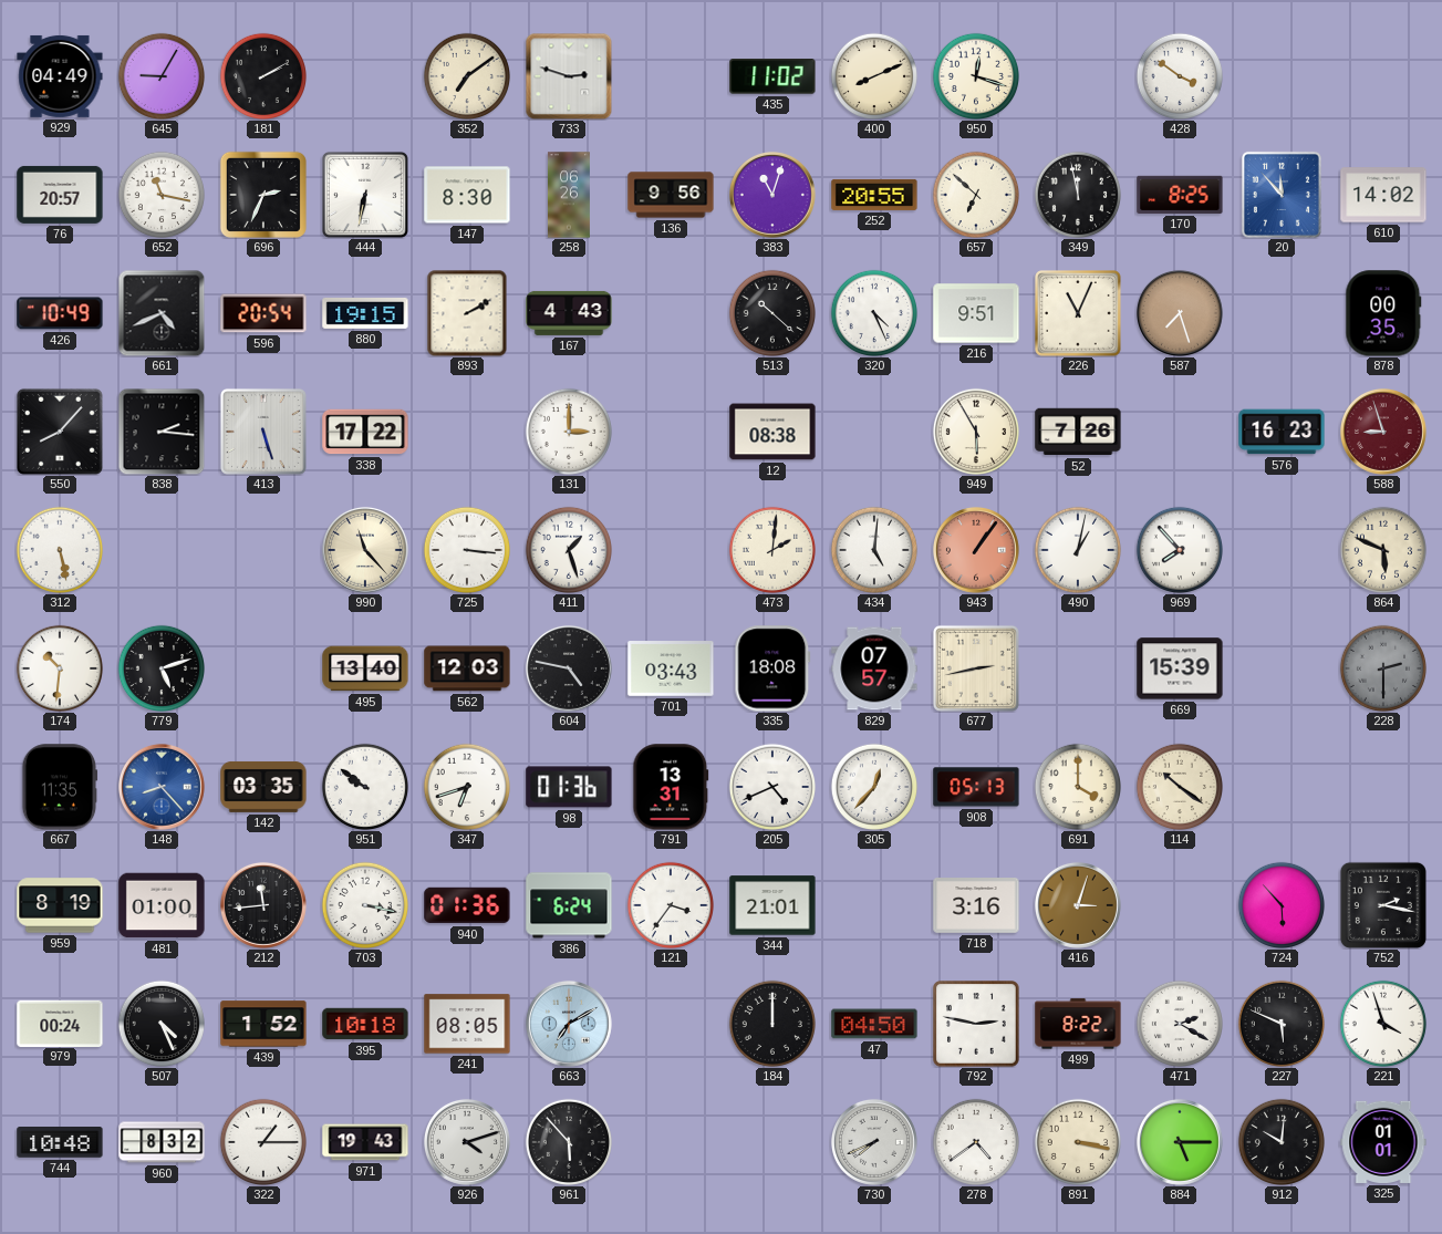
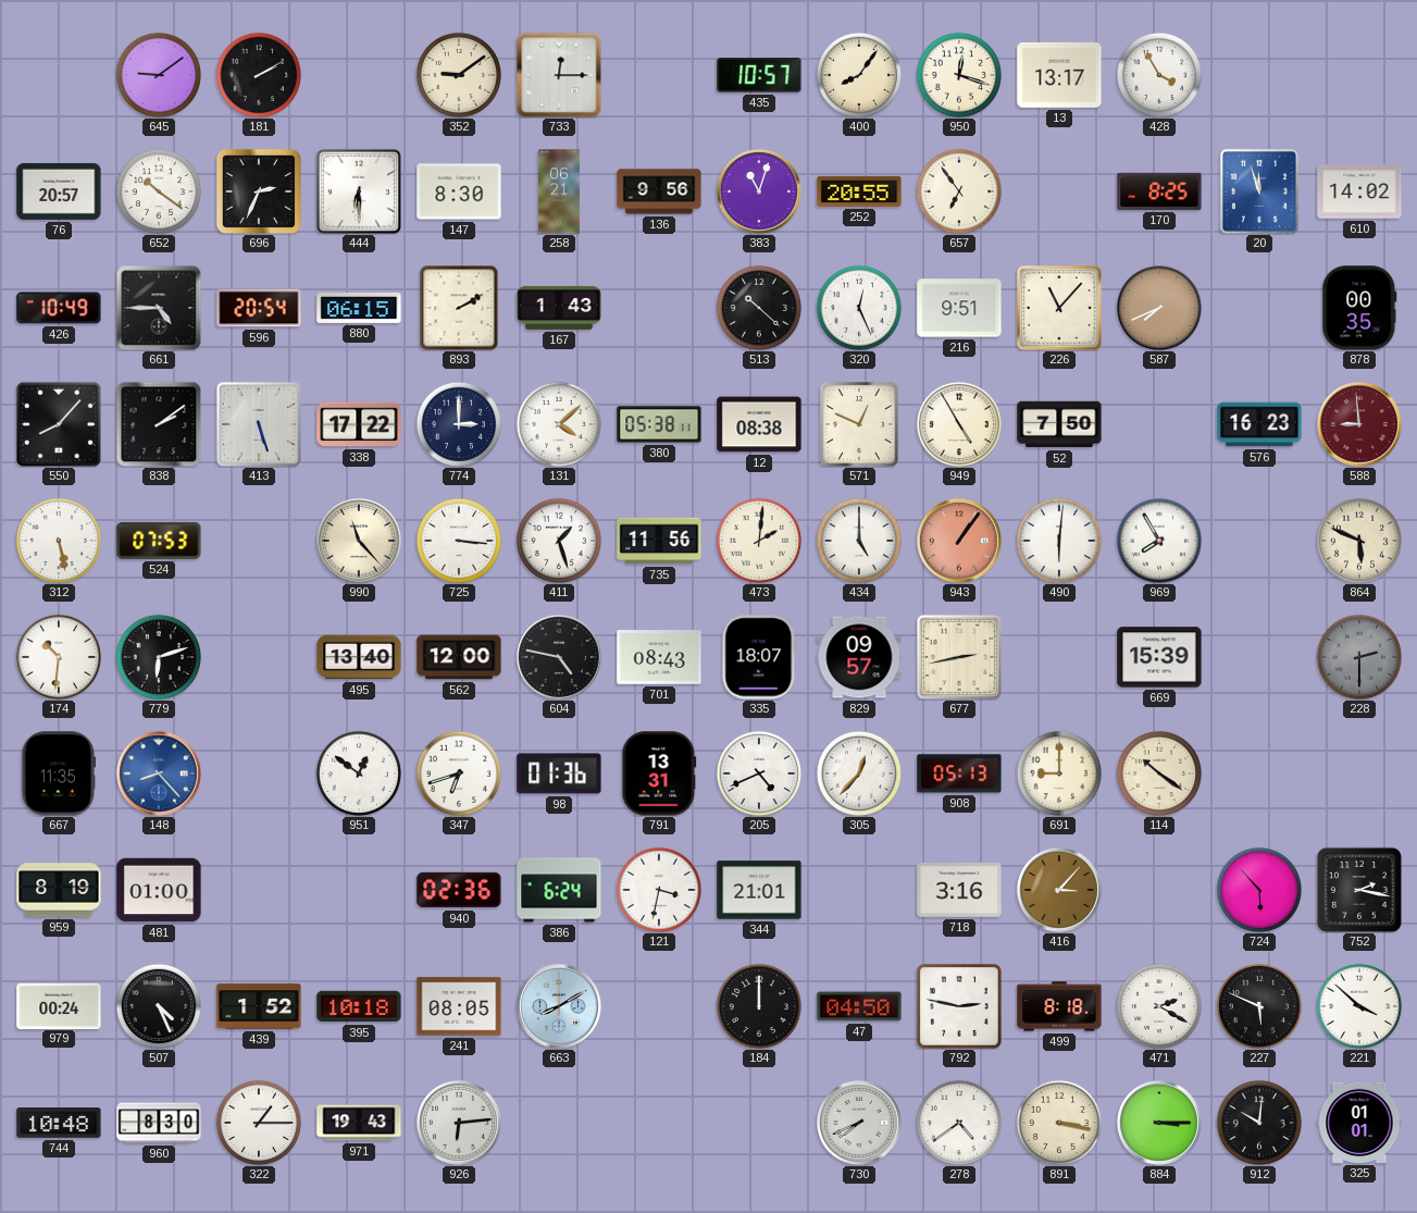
929: 04:49 -> none
645: 9:05 -> 9:09
352: 7:09 -> 9:09
733: 2:48 -> 12:15
435: 11:02 -> 10:57
400: 8:11 -> 8:06
13: none -> 13:17
428: 3:51 -> 3:55
652: 11:17 -> 10:21
444: 6:32 -> 6:30
258: 06:26 -> 06:21
657: 6:52 -> 6:54
349: 11:58 -> none
20: 11:53 -> 11:57
661: 4:41 -> 4:45
880: 19:15 -> 06:15
167: 4:43 -> 1:43
320: 4:26 -> 12:26
226: 11:04 -> 11:07
587: 7:27 -> 7:41
838: 2:16 -> 2:09
774: none -> 3:00
131: 3:00 -> 4:08
380: none -> 05:38
571: none -> 12:49
949: 5:55 -> 4:55
52: 7:26 -> 7:50
588: 8:57 -> 8:59
524: none -> 07:53
735: none -> 11:56
434: 5:01 -> 5:00
490: 1:02 -> 6:01
969: 7:53 -> 7:55
779: 5:12 -> 6:12
562: 12:03 -> 12:00
701: 03:43 -> 08:43
335: 18:08 -> 18:07
829: 07:57 -> 09:57
142: 03:35 -> none
951: 9:51 -> 12:51
691: 4:00 -> 9:00
212: 11:44 -> none
703: 3:17 -> none
940: 01:36 -> 02:36
121: 3:36 -> 3:32
416: 3:03 -> 3:07
663: 7:10 -> 8:10
499: 8:22 -> 8:18
221: 3:57 -> 3:52
960: 8:32 -> 8:30
926: 4:12 -> 6:14
961: 5:53 -> none
884: 5:15 -> 3:15
